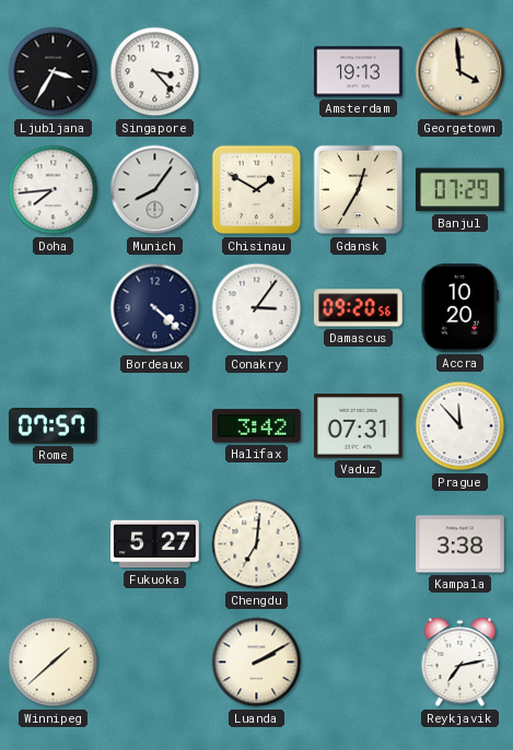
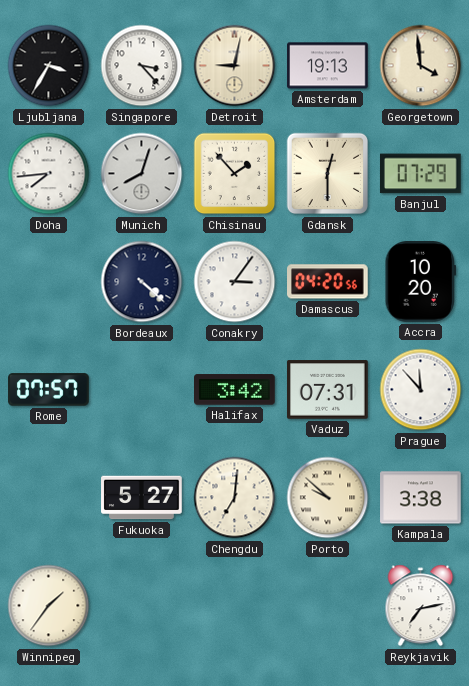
Detroit: none -> 9:02
Munich: 8:06 -> 8:03
Chisinau: 1:50 -> 1:53
Gdansk: 12:35 -> 12:30
Damascus: 09:20 -> 04:20
Porto: none -> 9:52
Winnipeg: 1:38 -> 1:36
Luanda: 2:10 -> none
